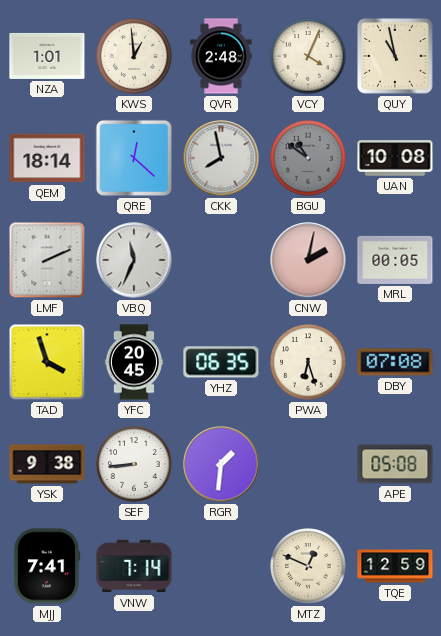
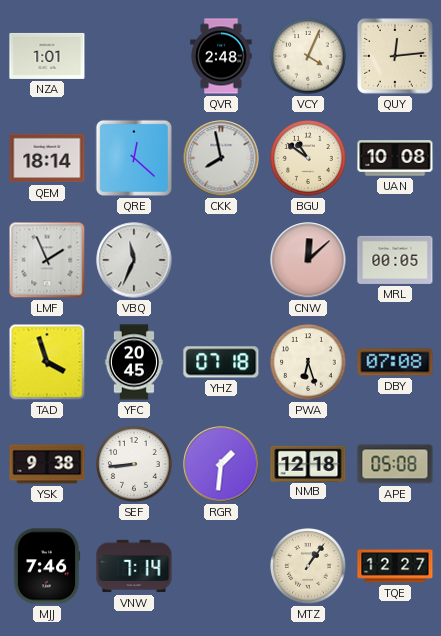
KWS: 12:59 -> none
QUY: 10:58 -> 12:14
BGU dial: grey -> cream
LMF: 2:11 -> 1:56
CNW: 2:02 -> 12:08
YHZ: 06:35 -> 07:18
NMB: none -> 12:18
MJJ: 7:41 -> 7:46
MTZ: 12:49 -> 1:06
TQE: 12:59 -> 12:27
